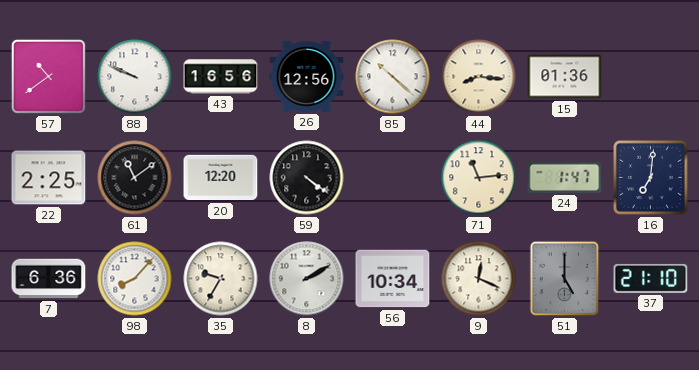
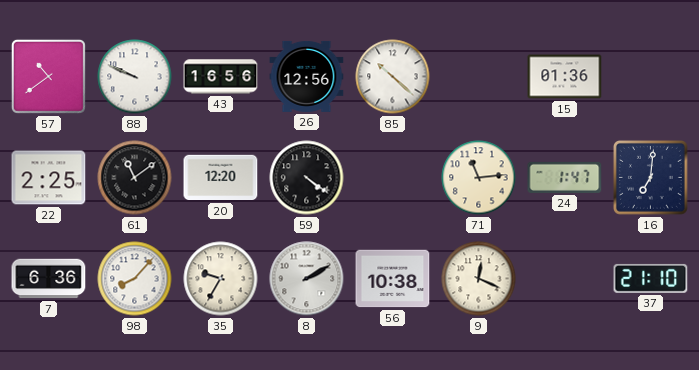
44: 8:16 -> none
56: 10:34 -> 10:38
51: 5:00 -> none
